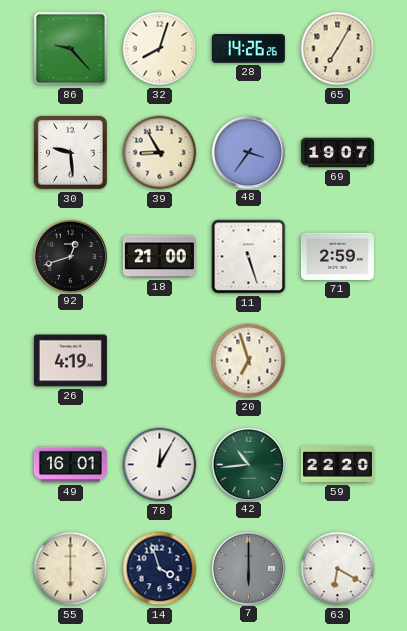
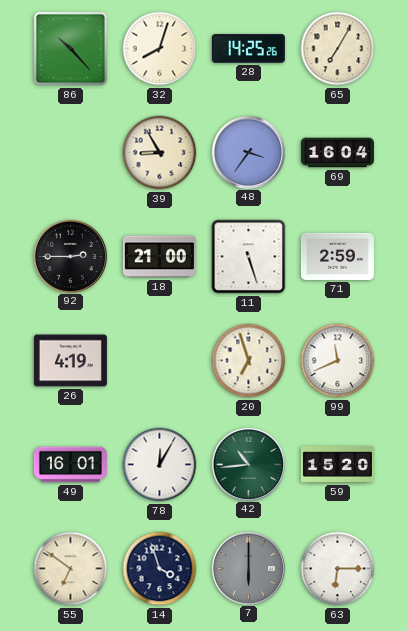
86: 9:23 -> 10:23
28: 14:26 -> 14:25
30: 9:29 -> none
69: 19:07 -> 16:04
92: 12:42 -> 2:45
99: none -> 11:41
59: 22:20 -> 15:20
55: 6:00 -> 6:51
63: 6:20 -> 6:15
